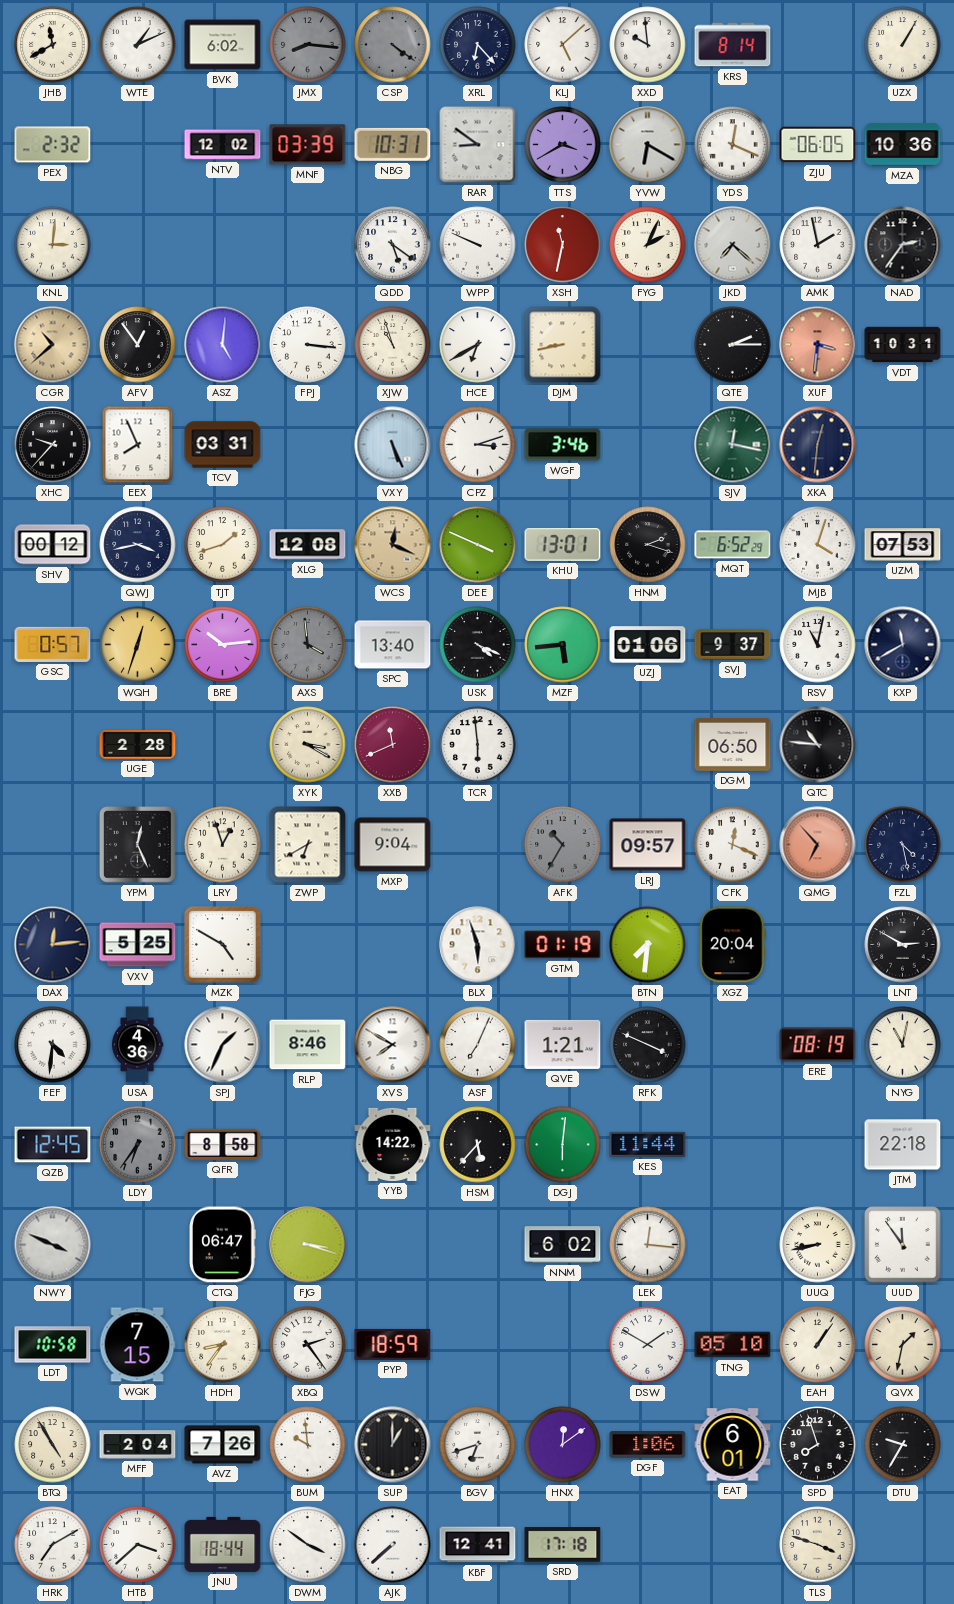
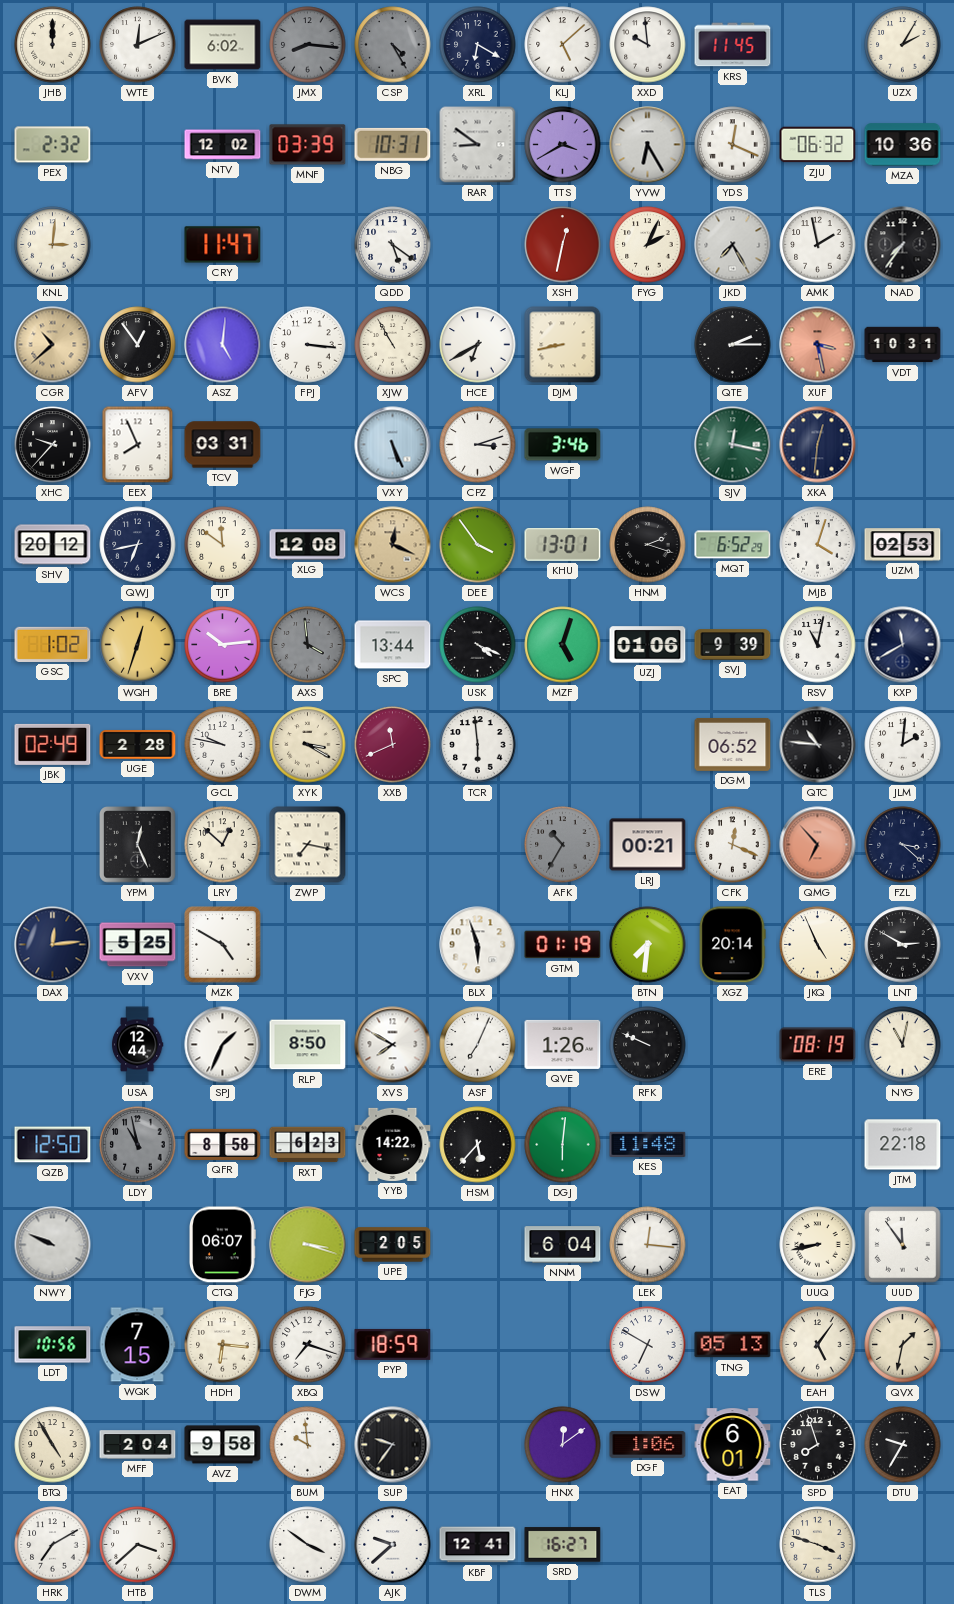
JHB: 11:40 -> 12:00
WTE: 1:11 -> 12:11
CSP: 4:21 -> 4:25
XRL: 6:23 -> 6:20
KRS: 8:14 -> 11:45
UZX: 1:05 -> 2:05
YVW: 6:20 -> 6:25
ZJU: 06:05 -> 06:32
CRY: none -> 11:47
WPP: 9:49 -> none
XSH: 11:32 -> 12:32
JKD: 7:22 -> 7:25
NAD: 2:36 -> 7:36
XJW: 10:57 -> 10:55
XUF: 3:31 -> 3:28
SHV: 00:12 -> 20:12
QWJ: 3:43 -> 6:43
TJT: 1:42 -> 11:51
DEE: 3:49 -> 3:54
UZM: 07:53 -> 02:53
GSC: 0:57 -> 1:02
SPC: 13:40 -> 13:44
MZF: 5:44 -> 5:03
SVJ: 9:37 -> 9:39
JBK: none -> 02:49
GCL: none -> 9:47
DGM: 06:50 -> 06:52
JLM: none -> 2:01
LRY: 12:57 -> 12:52
ZWP: 6:40 -> 7:17
MXP: 9:04 -> none
LRJ: 09:57 -> 00:21
FZL: 4:28 -> 3:22
XGZ: 20:04 -> 20:14
JKQ: none -> 4:56
FEF: 4:31 -> none
USA: 4:36 -> 12:44
RLP: 8:46 -> 8:50
QVE: 1:21 -> 1:26
RFK: 3:49 -> 9:49
QZB: 12:45 -> 12:50
LDY: 6:36 -> 10:58
RXT: none -> 6:23
KES: 11:44 -> 11:48
NWY: 3:49 -> 9:49
CTQ: 06:47 -> 06:07
UPE: none -> 2:05
NNM: 6:02 -> 6:04
LDT: 10:58 -> 10:56
HDH: 8:36 -> 6:16
XBQ: 2:24 -> 7:18
DSW: 1:50 -> 6:50
TNG: 05:10 -> 05:13
EAH: 1:06 -> 5:06
AVZ: 7:26 -> 9:58
SUP: 1:00 -> 9:36
BGV: 6:42 -> none
JNU: 18:44 -> none
AJK: 7:38 -> 9:38
SRD: 17:18 -> 16:27
